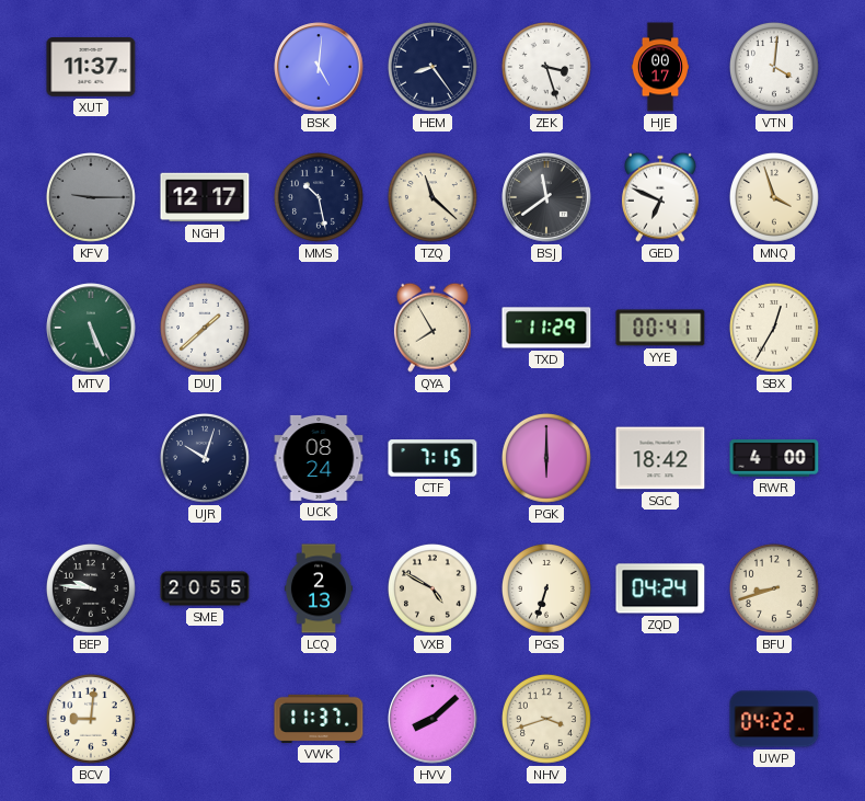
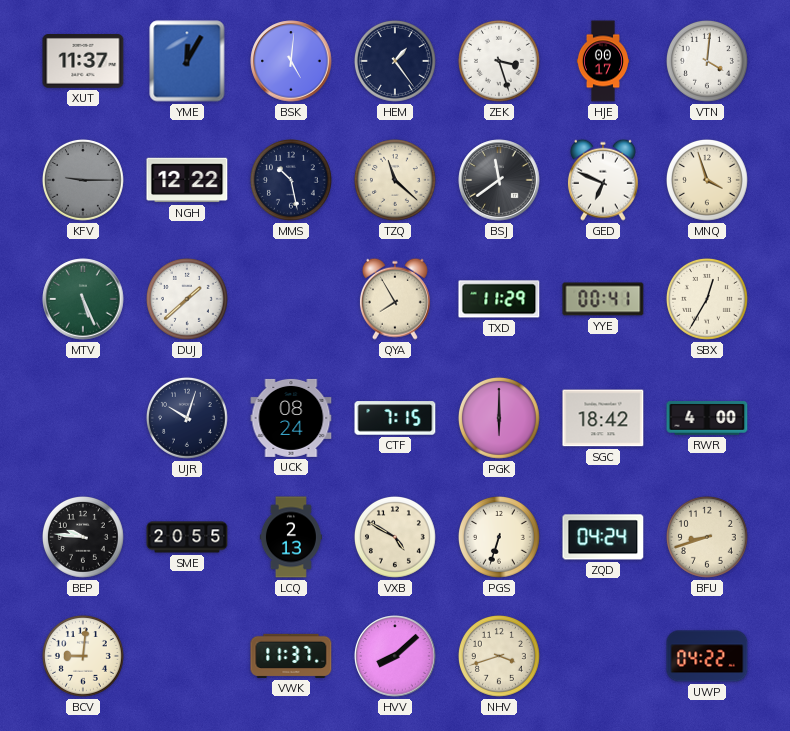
YME: none -> 12:05
HEM: 8:24 -> 1:24
NGH: 12:17 -> 12:22
